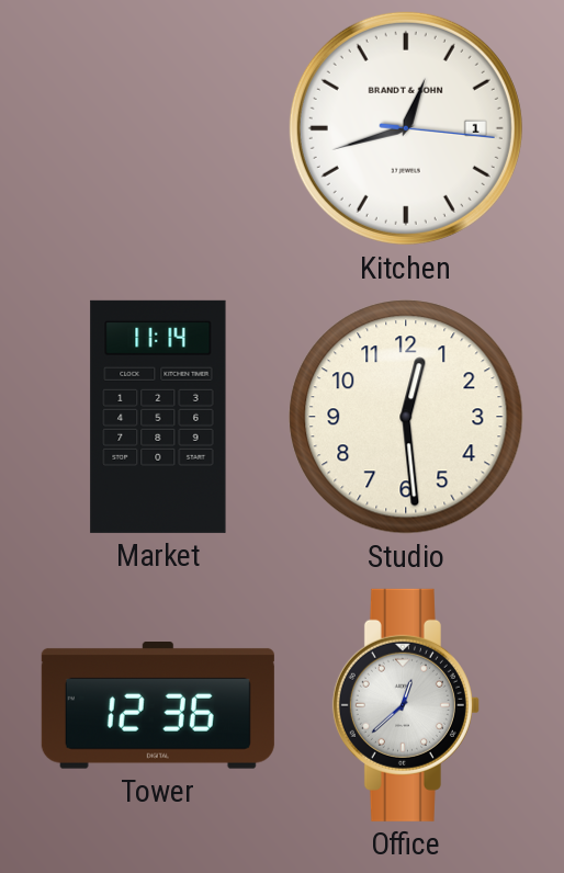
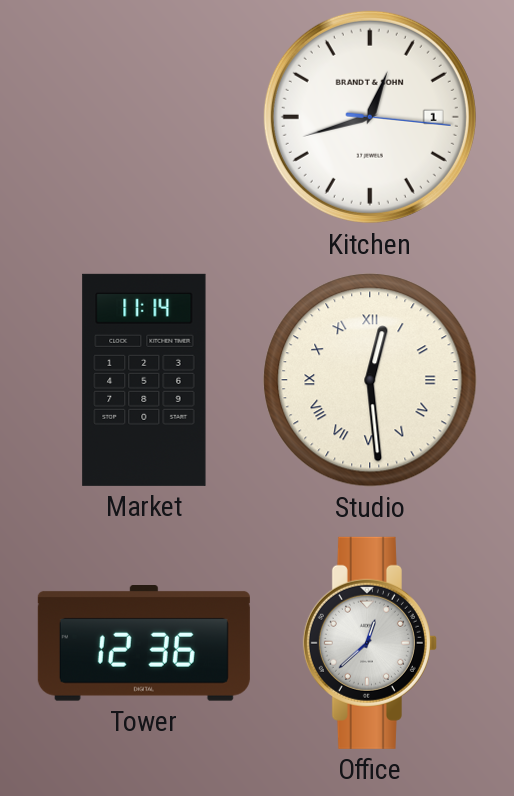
Studio numerals: Arabic -> Roman
